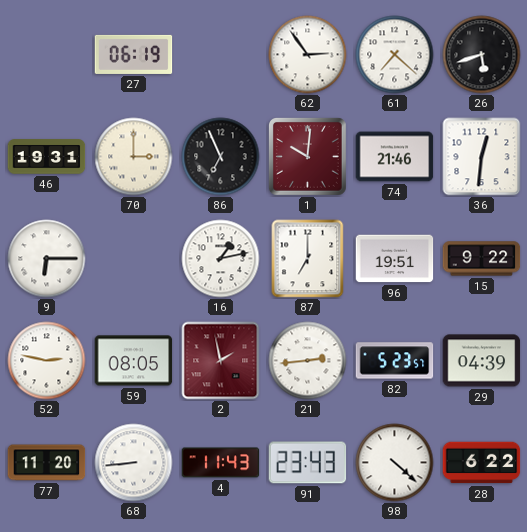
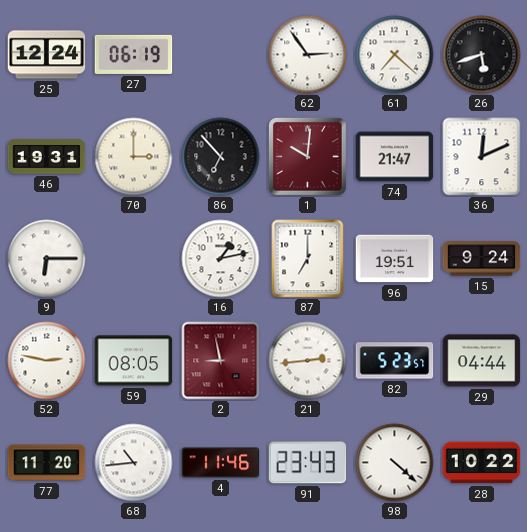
25: none -> 12:24
86: 6:56 -> 6:53
74: 21:46 -> 21:47
36: 12:31 -> 12:11
15: 9:22 -> 9:24
2: 1:58 -> 8:58
29: 04:39 -> 04:44
68: 8:44 -> 10:44
4: 11:43 -> 11:46
28: 6:22 -> 10:22
